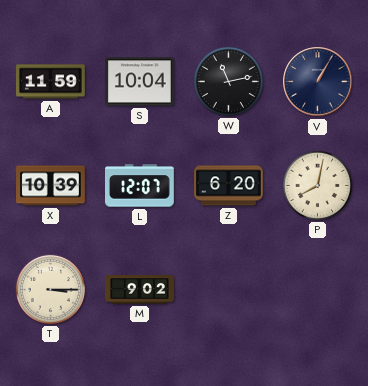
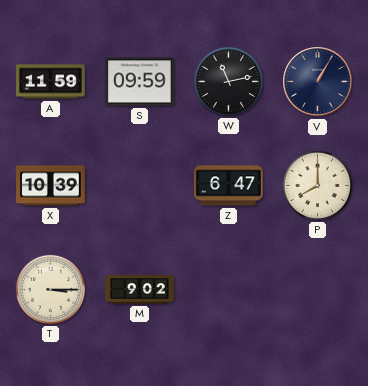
S: 10:04 -> 09:59
L: 12:07 -> none
Z: 6:20 -> 6:47
P: 8:02 -> 8:00
